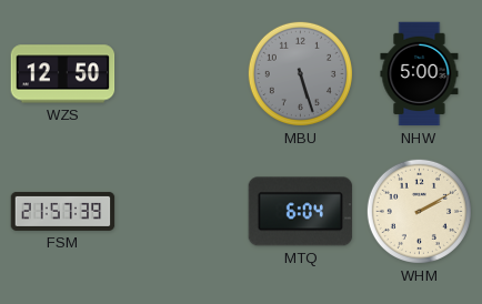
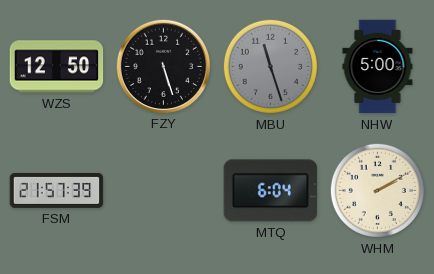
FZY: none -> 5:27
MBU: 5:27 -> 11:27
